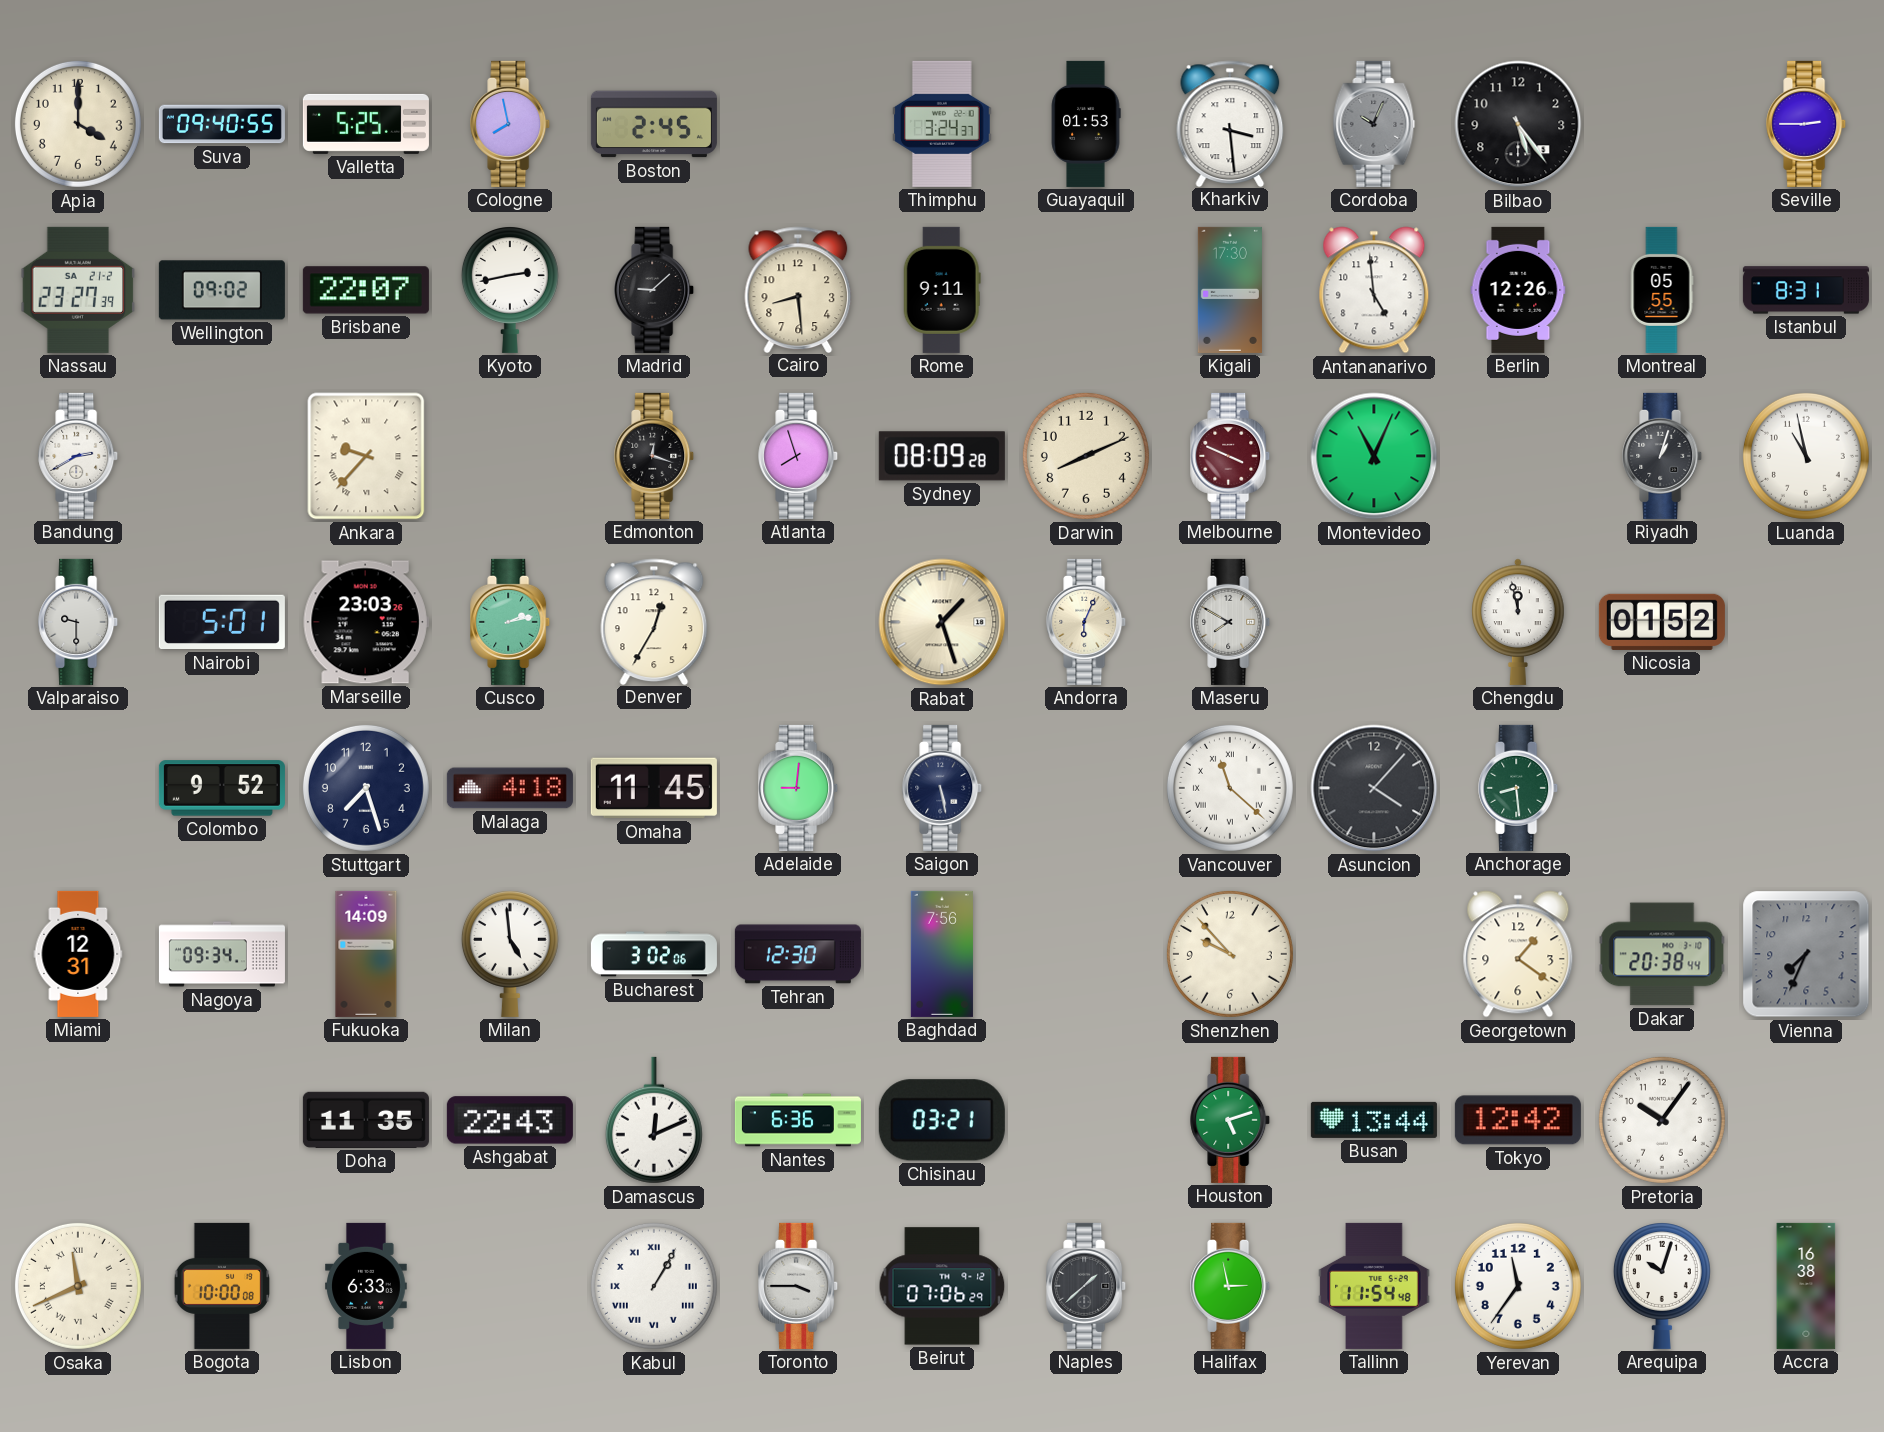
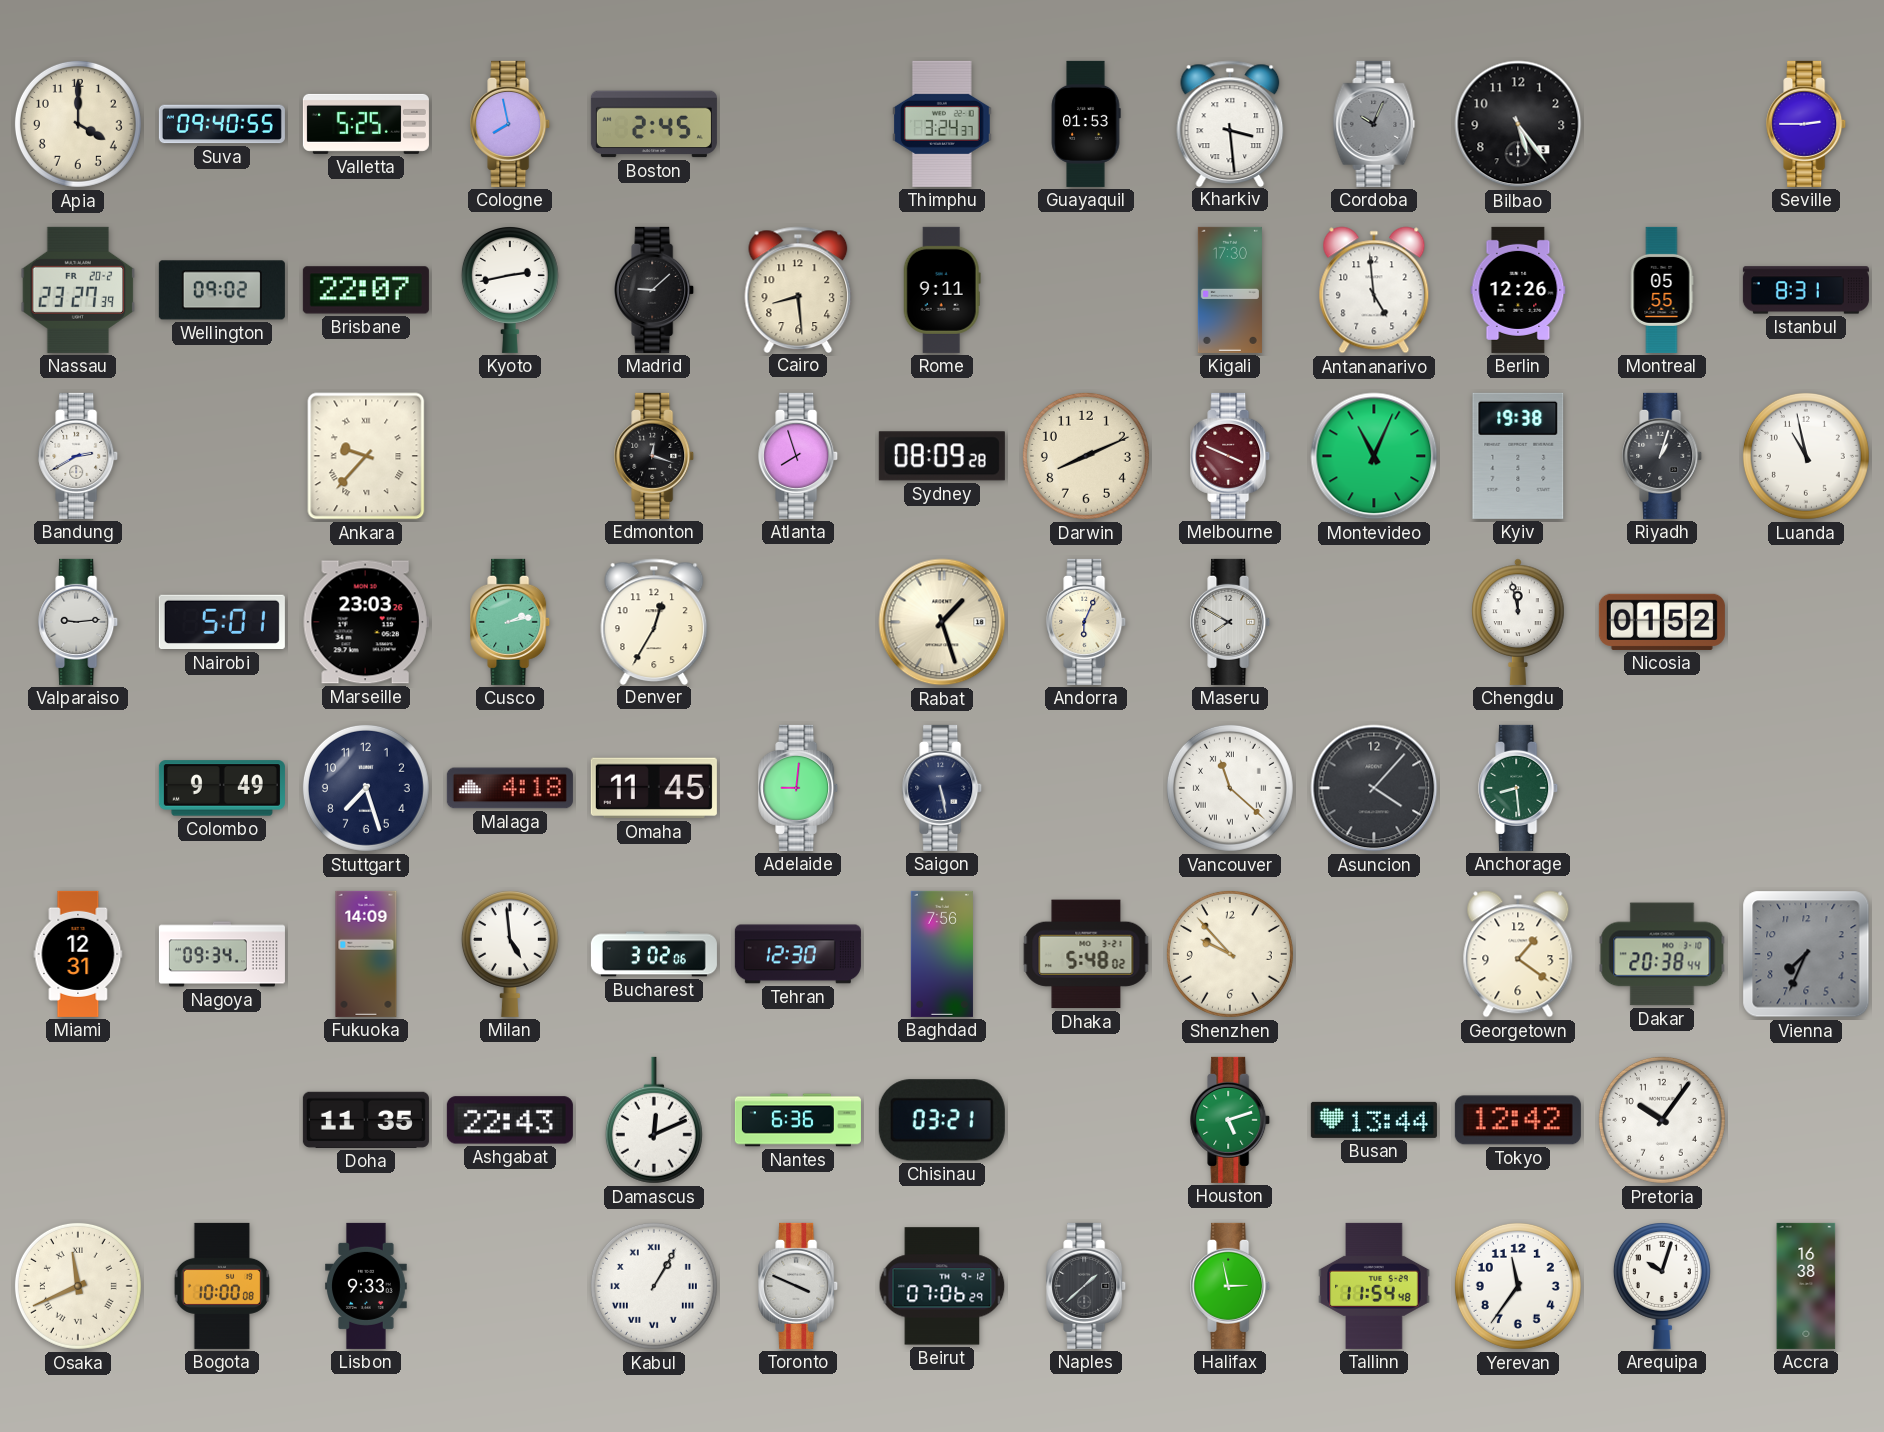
Nassau date: SA 21-2 -> FR 20-2
Kyiv: none -> 19:38
Valparaiso: 9:30 -> 9:14
Colombo: 9:52 -> 9:49
Dhaka: none -> 5:48
Lisbon: 6:33 -> 9:33
Toronto: 3:45 -> 3:49
